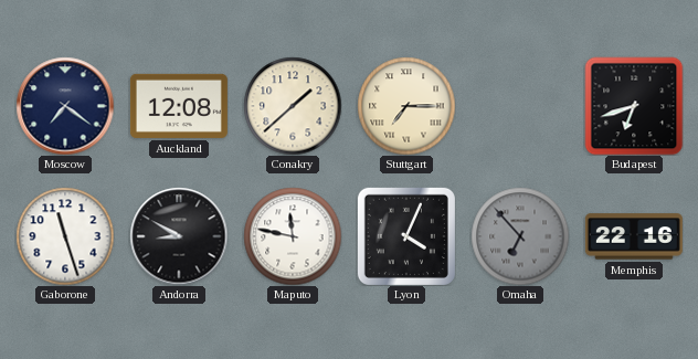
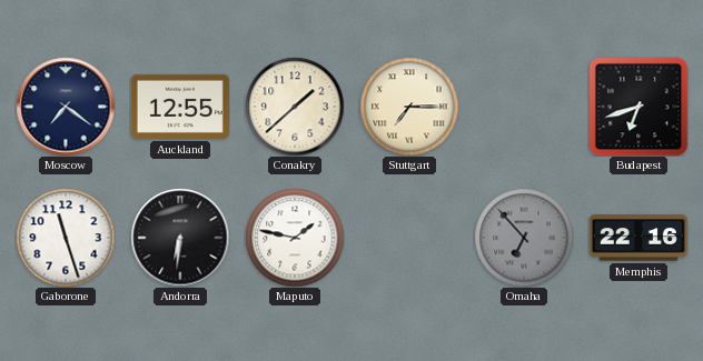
Auckland: 12:08 -> 12:55
Andorra: 8:50 -> 6:31
Maputo: 11:47 -> 1:47
Lyon: 4:04 -> none
